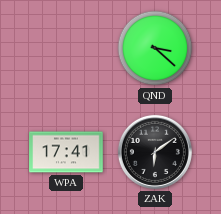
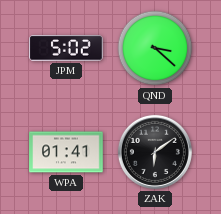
JPM: none -> 5:02
WPA: 17:41 -> 01:41
